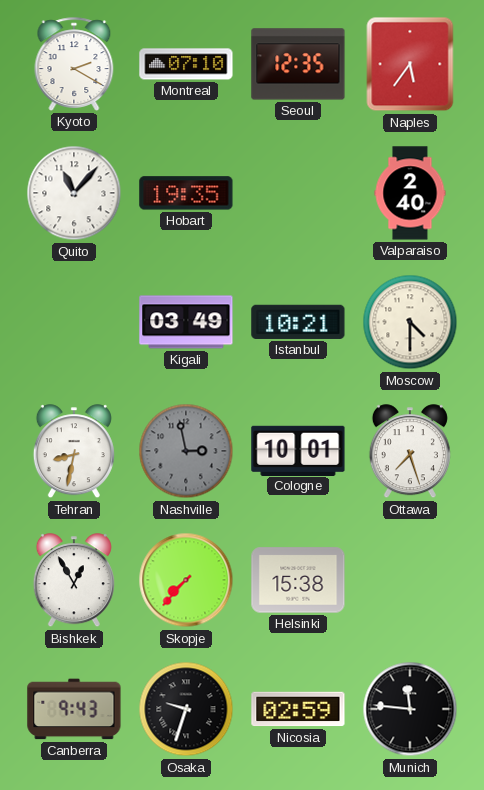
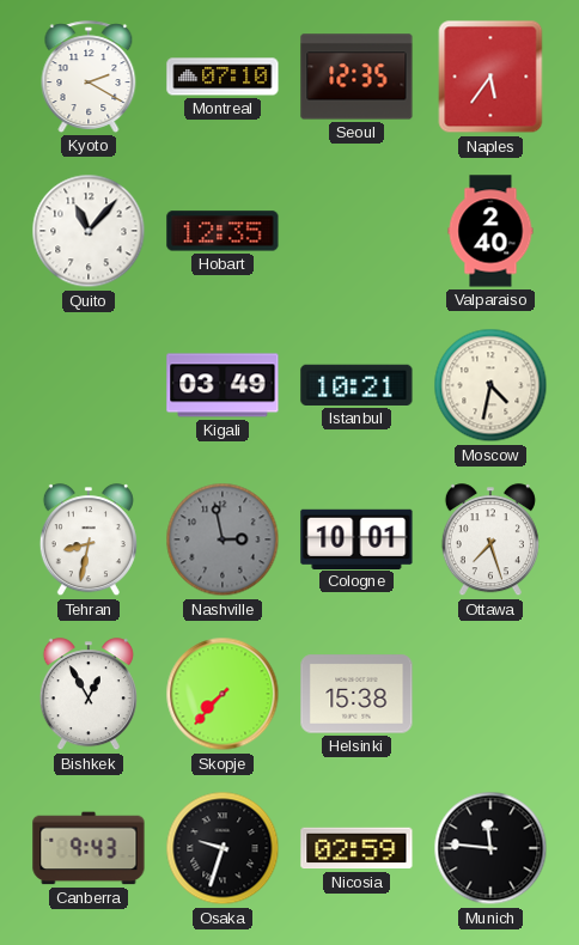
Hobart: 19:35 -> 12:35
Moscow: 4:30 -> 4:32
